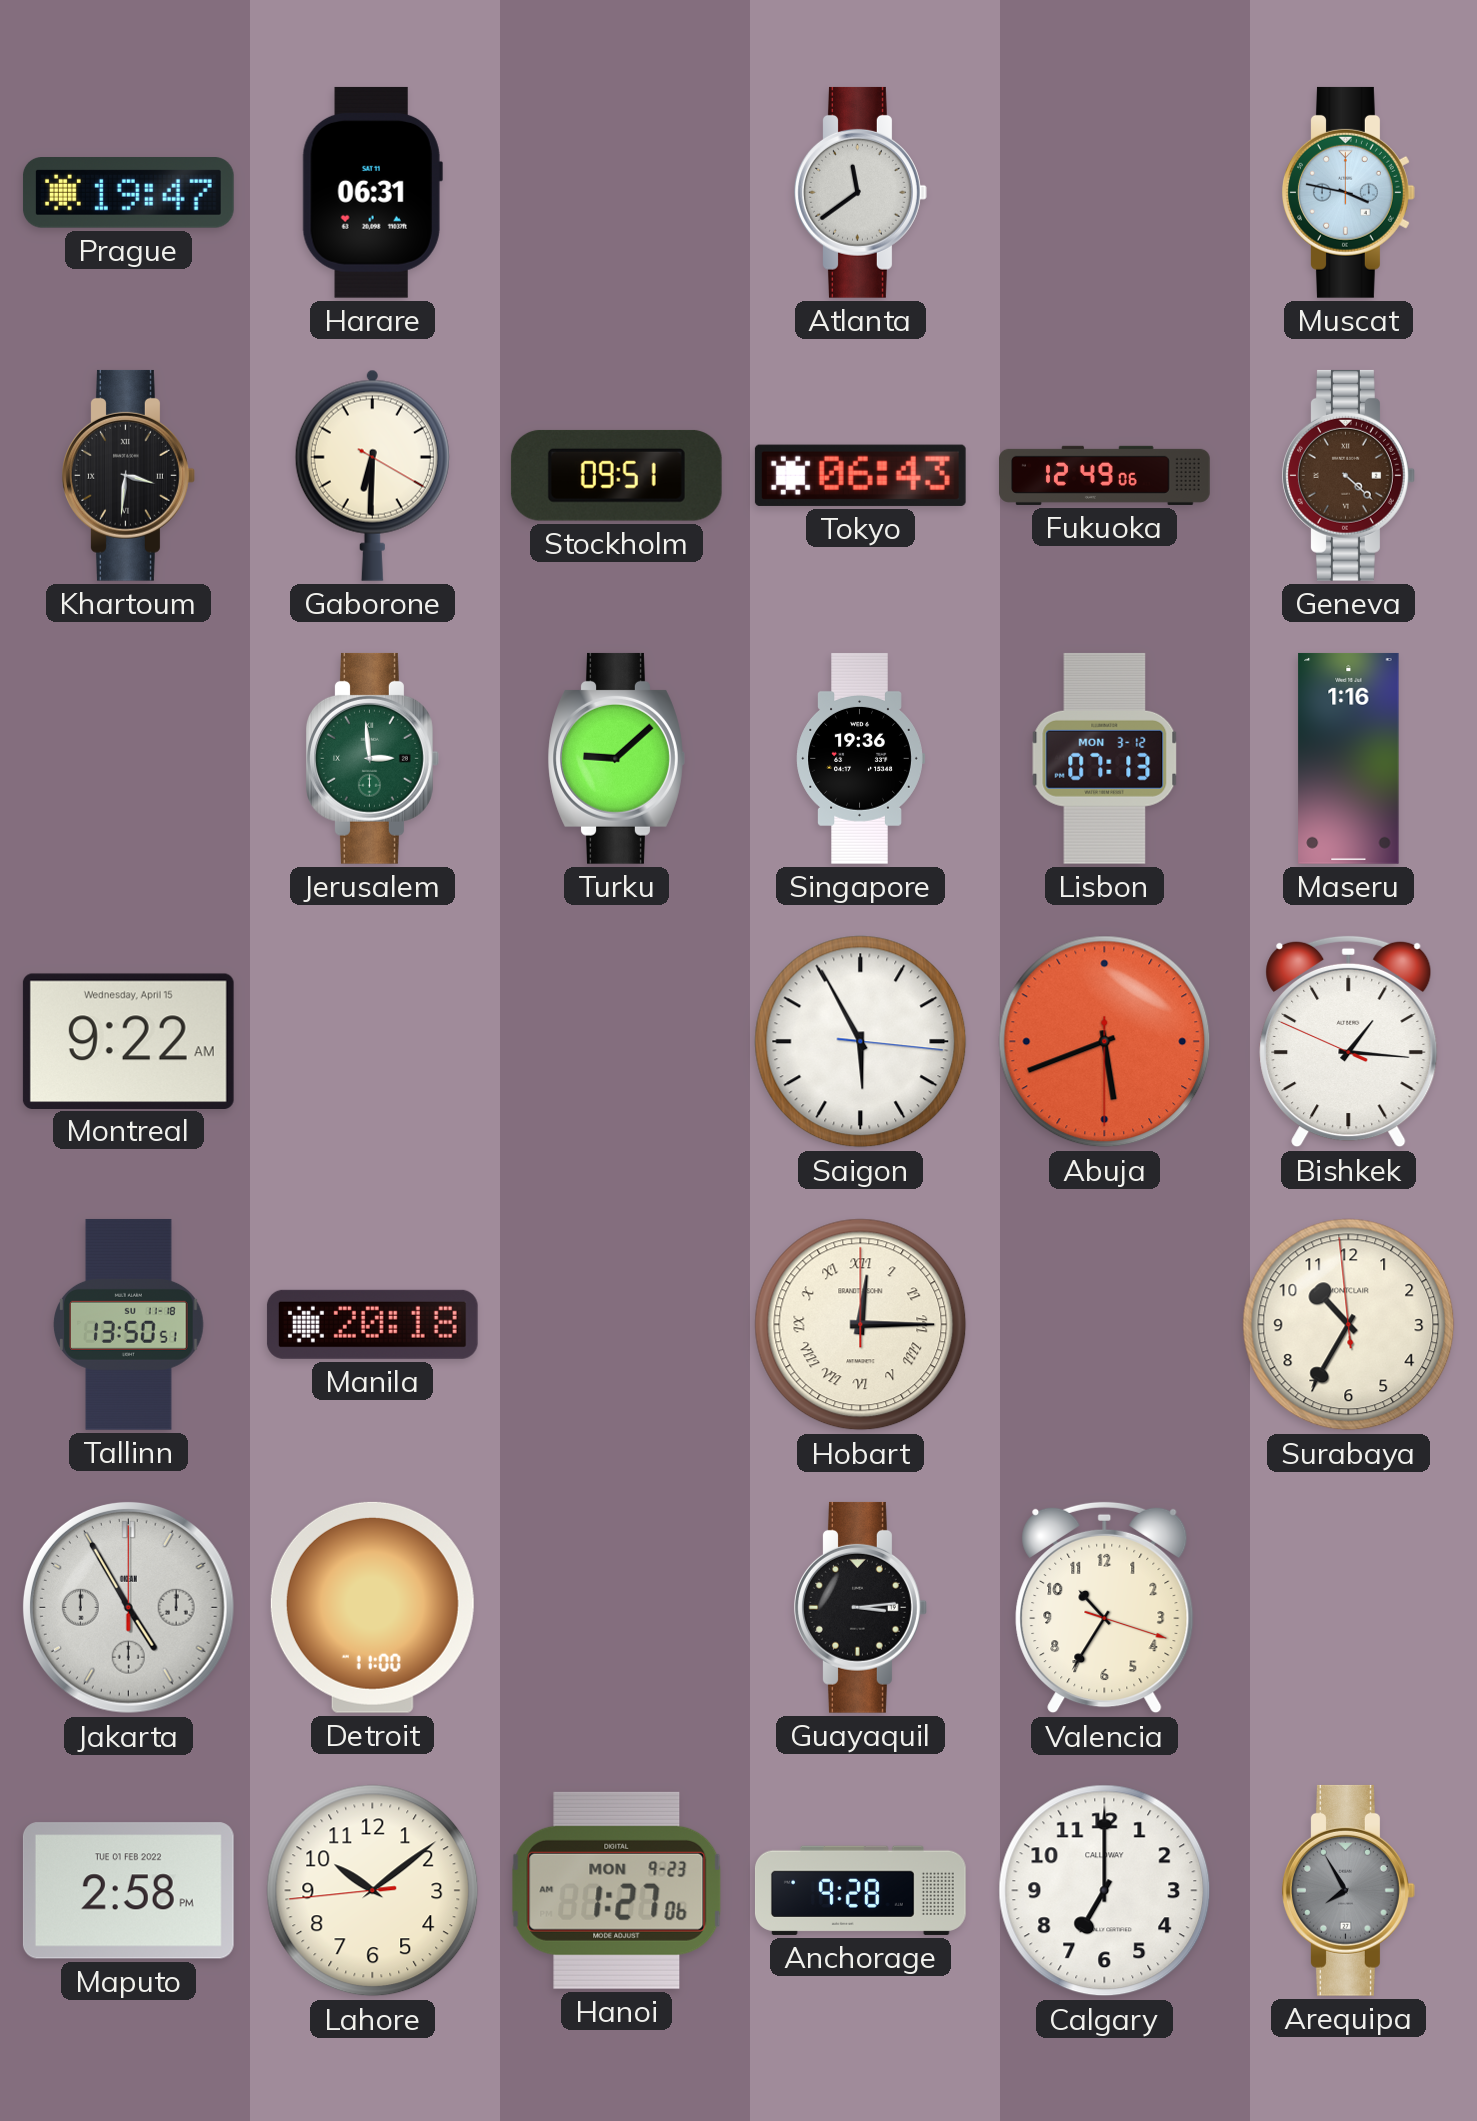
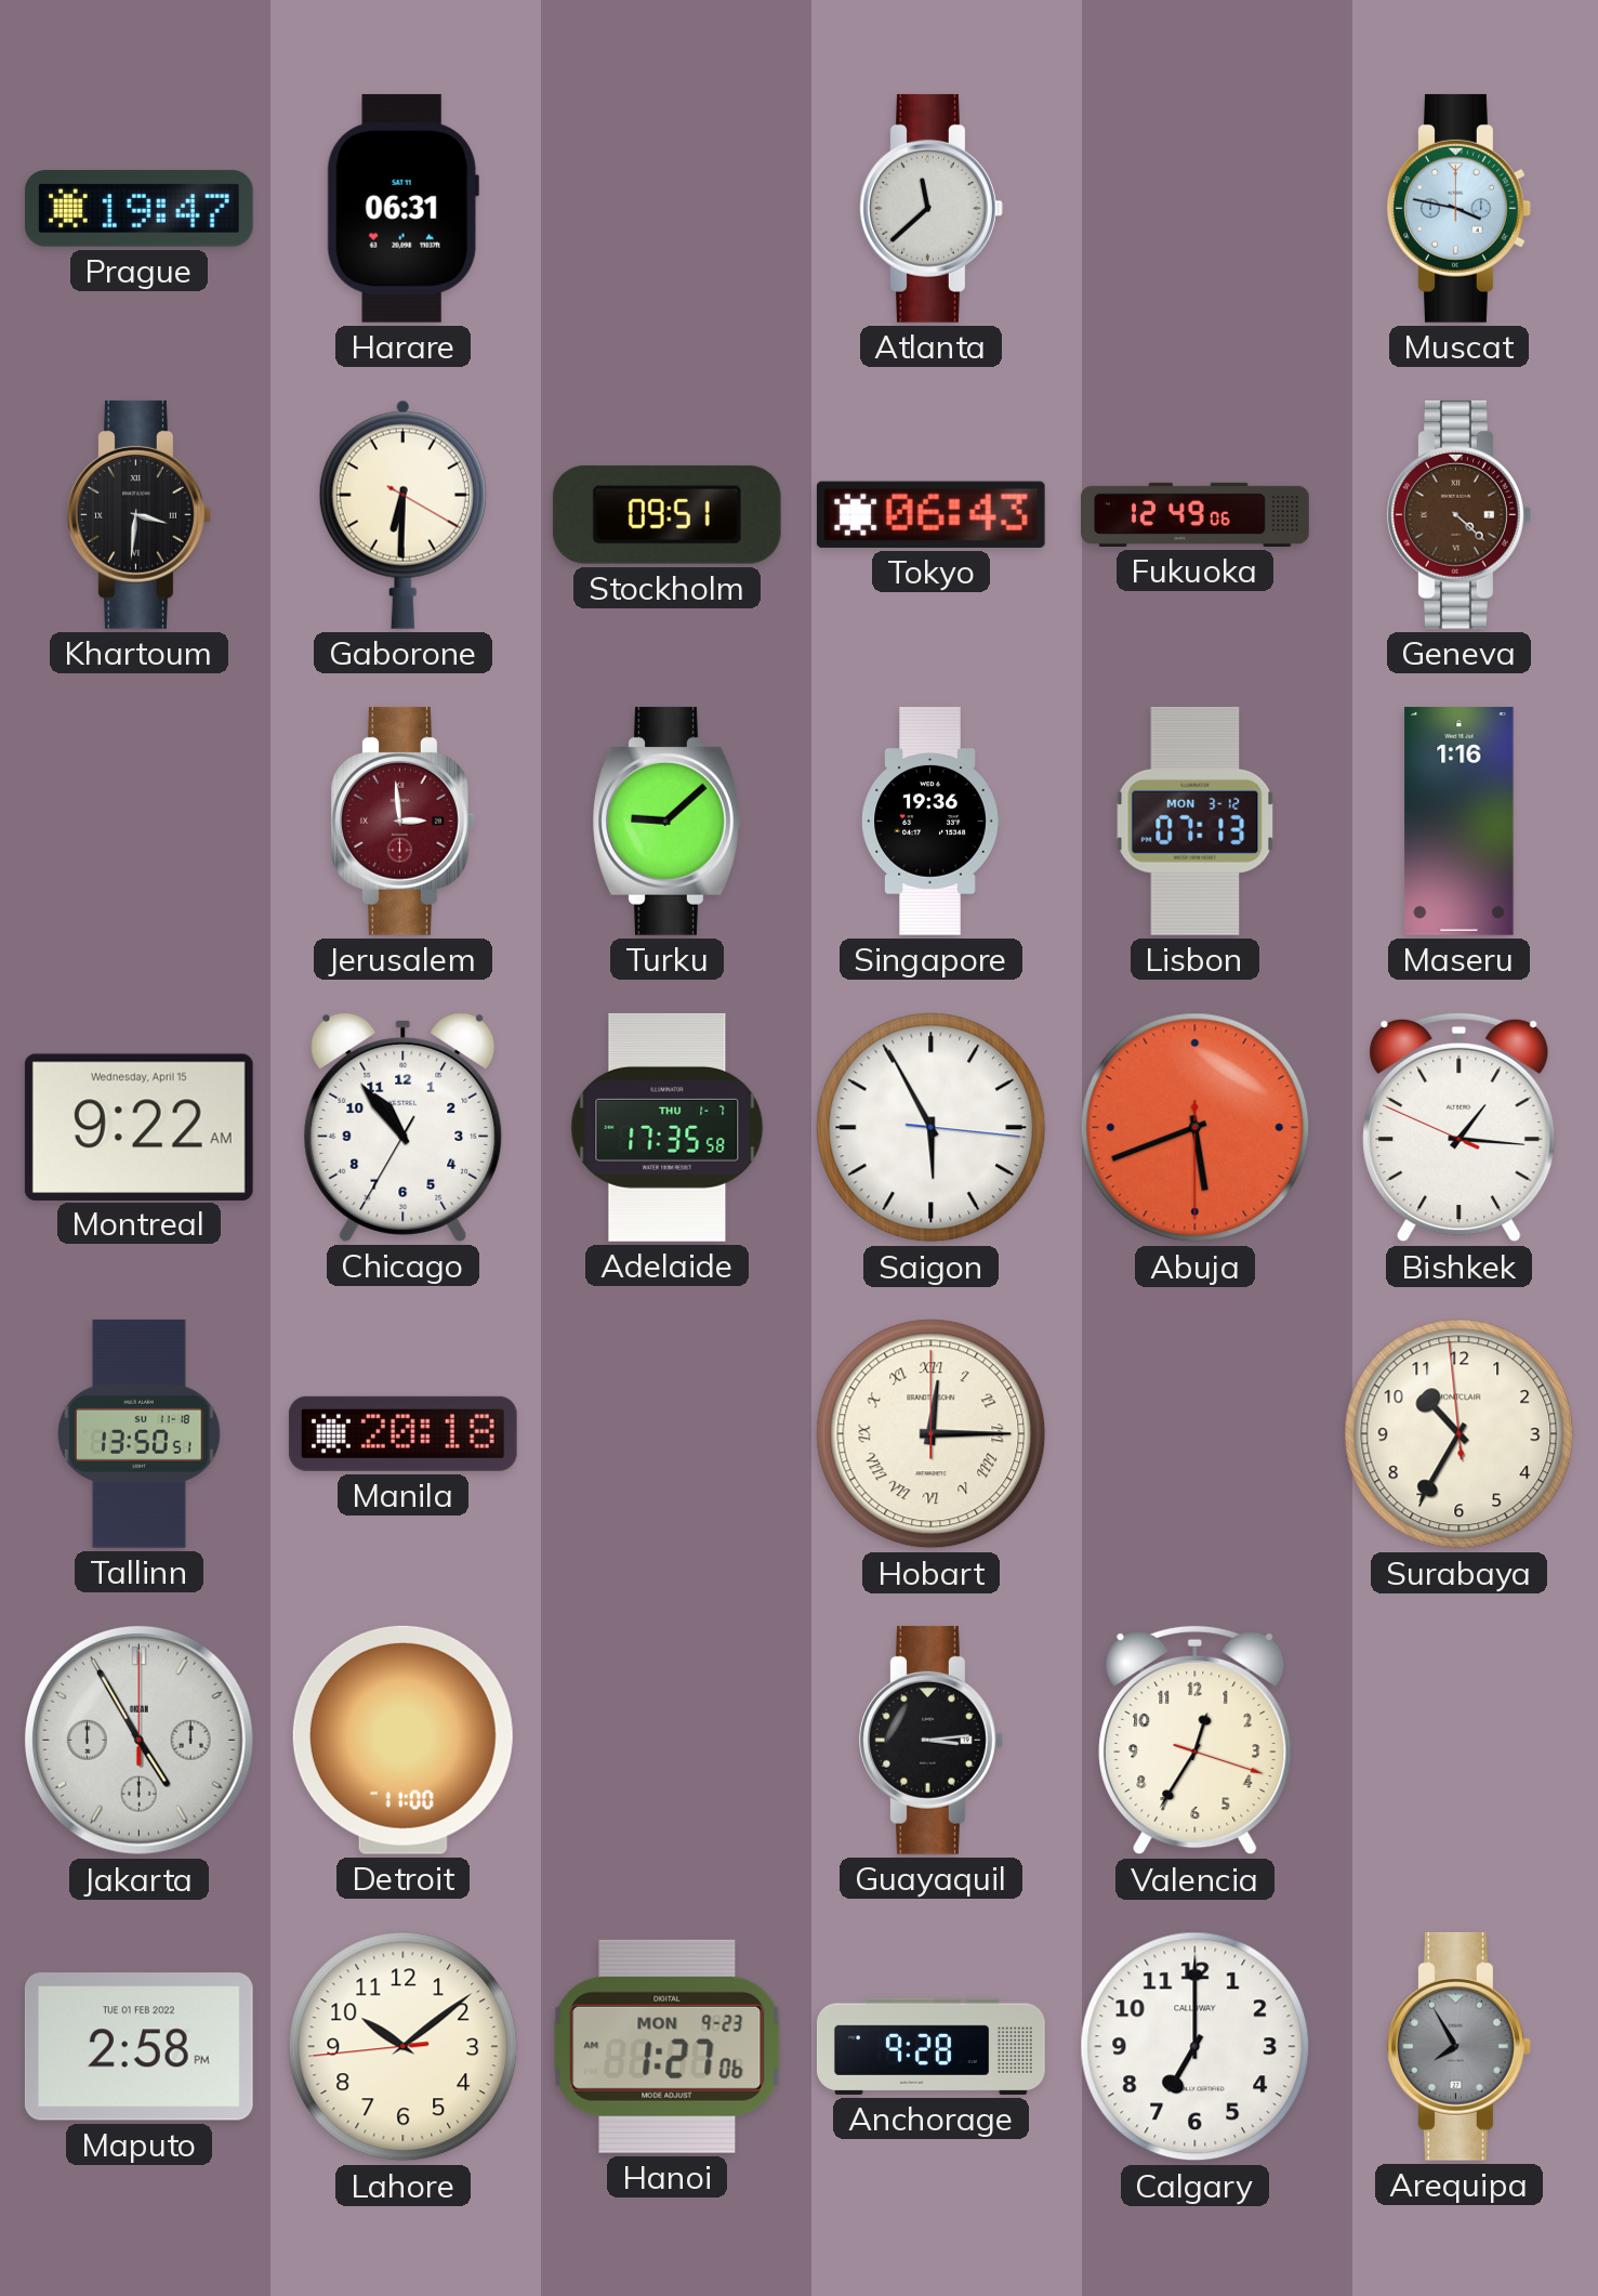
Atlanta: 11:39 -> 11:38
Jerusalem dial: green -> burgundy
Chicago: none -> 10:53
Adelaide: none -> 17:35
Valencia: 10:35 -> 12:35
